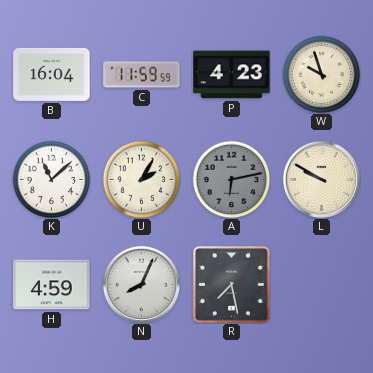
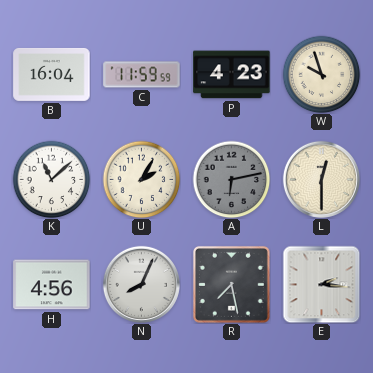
L: 9:50 -> 12:30
H: 4:59 -> 4:56
E: none -> 2:16
